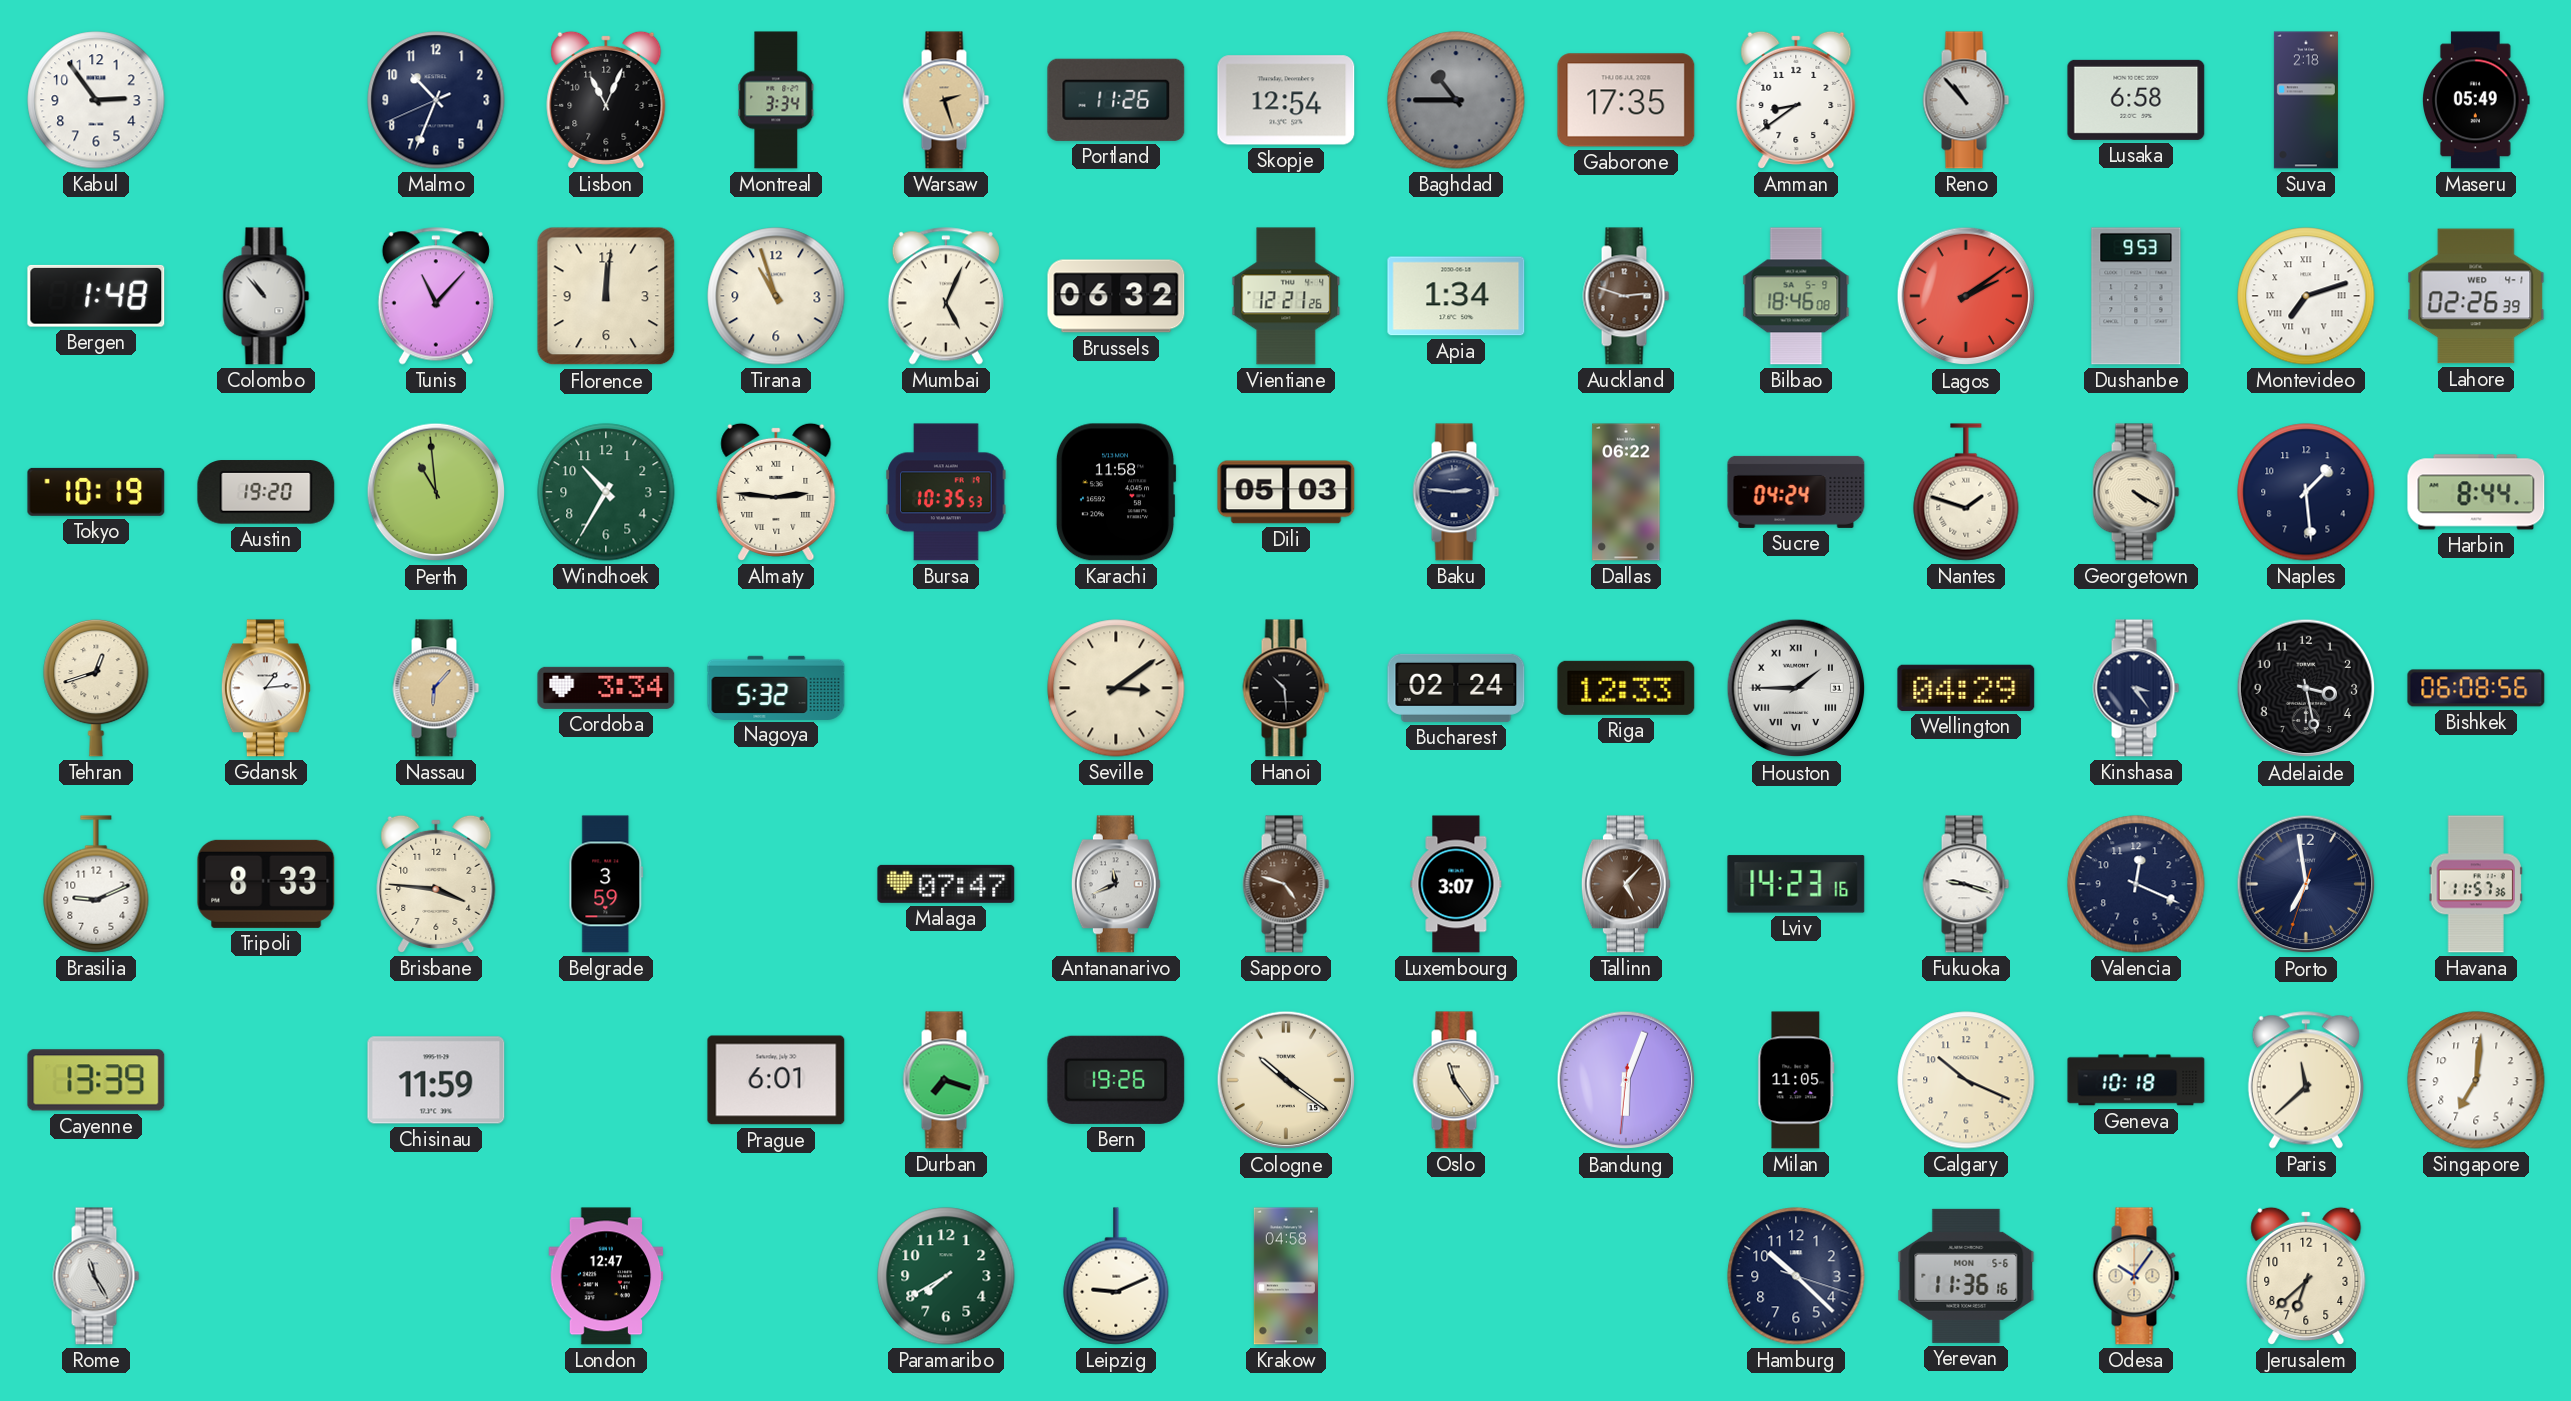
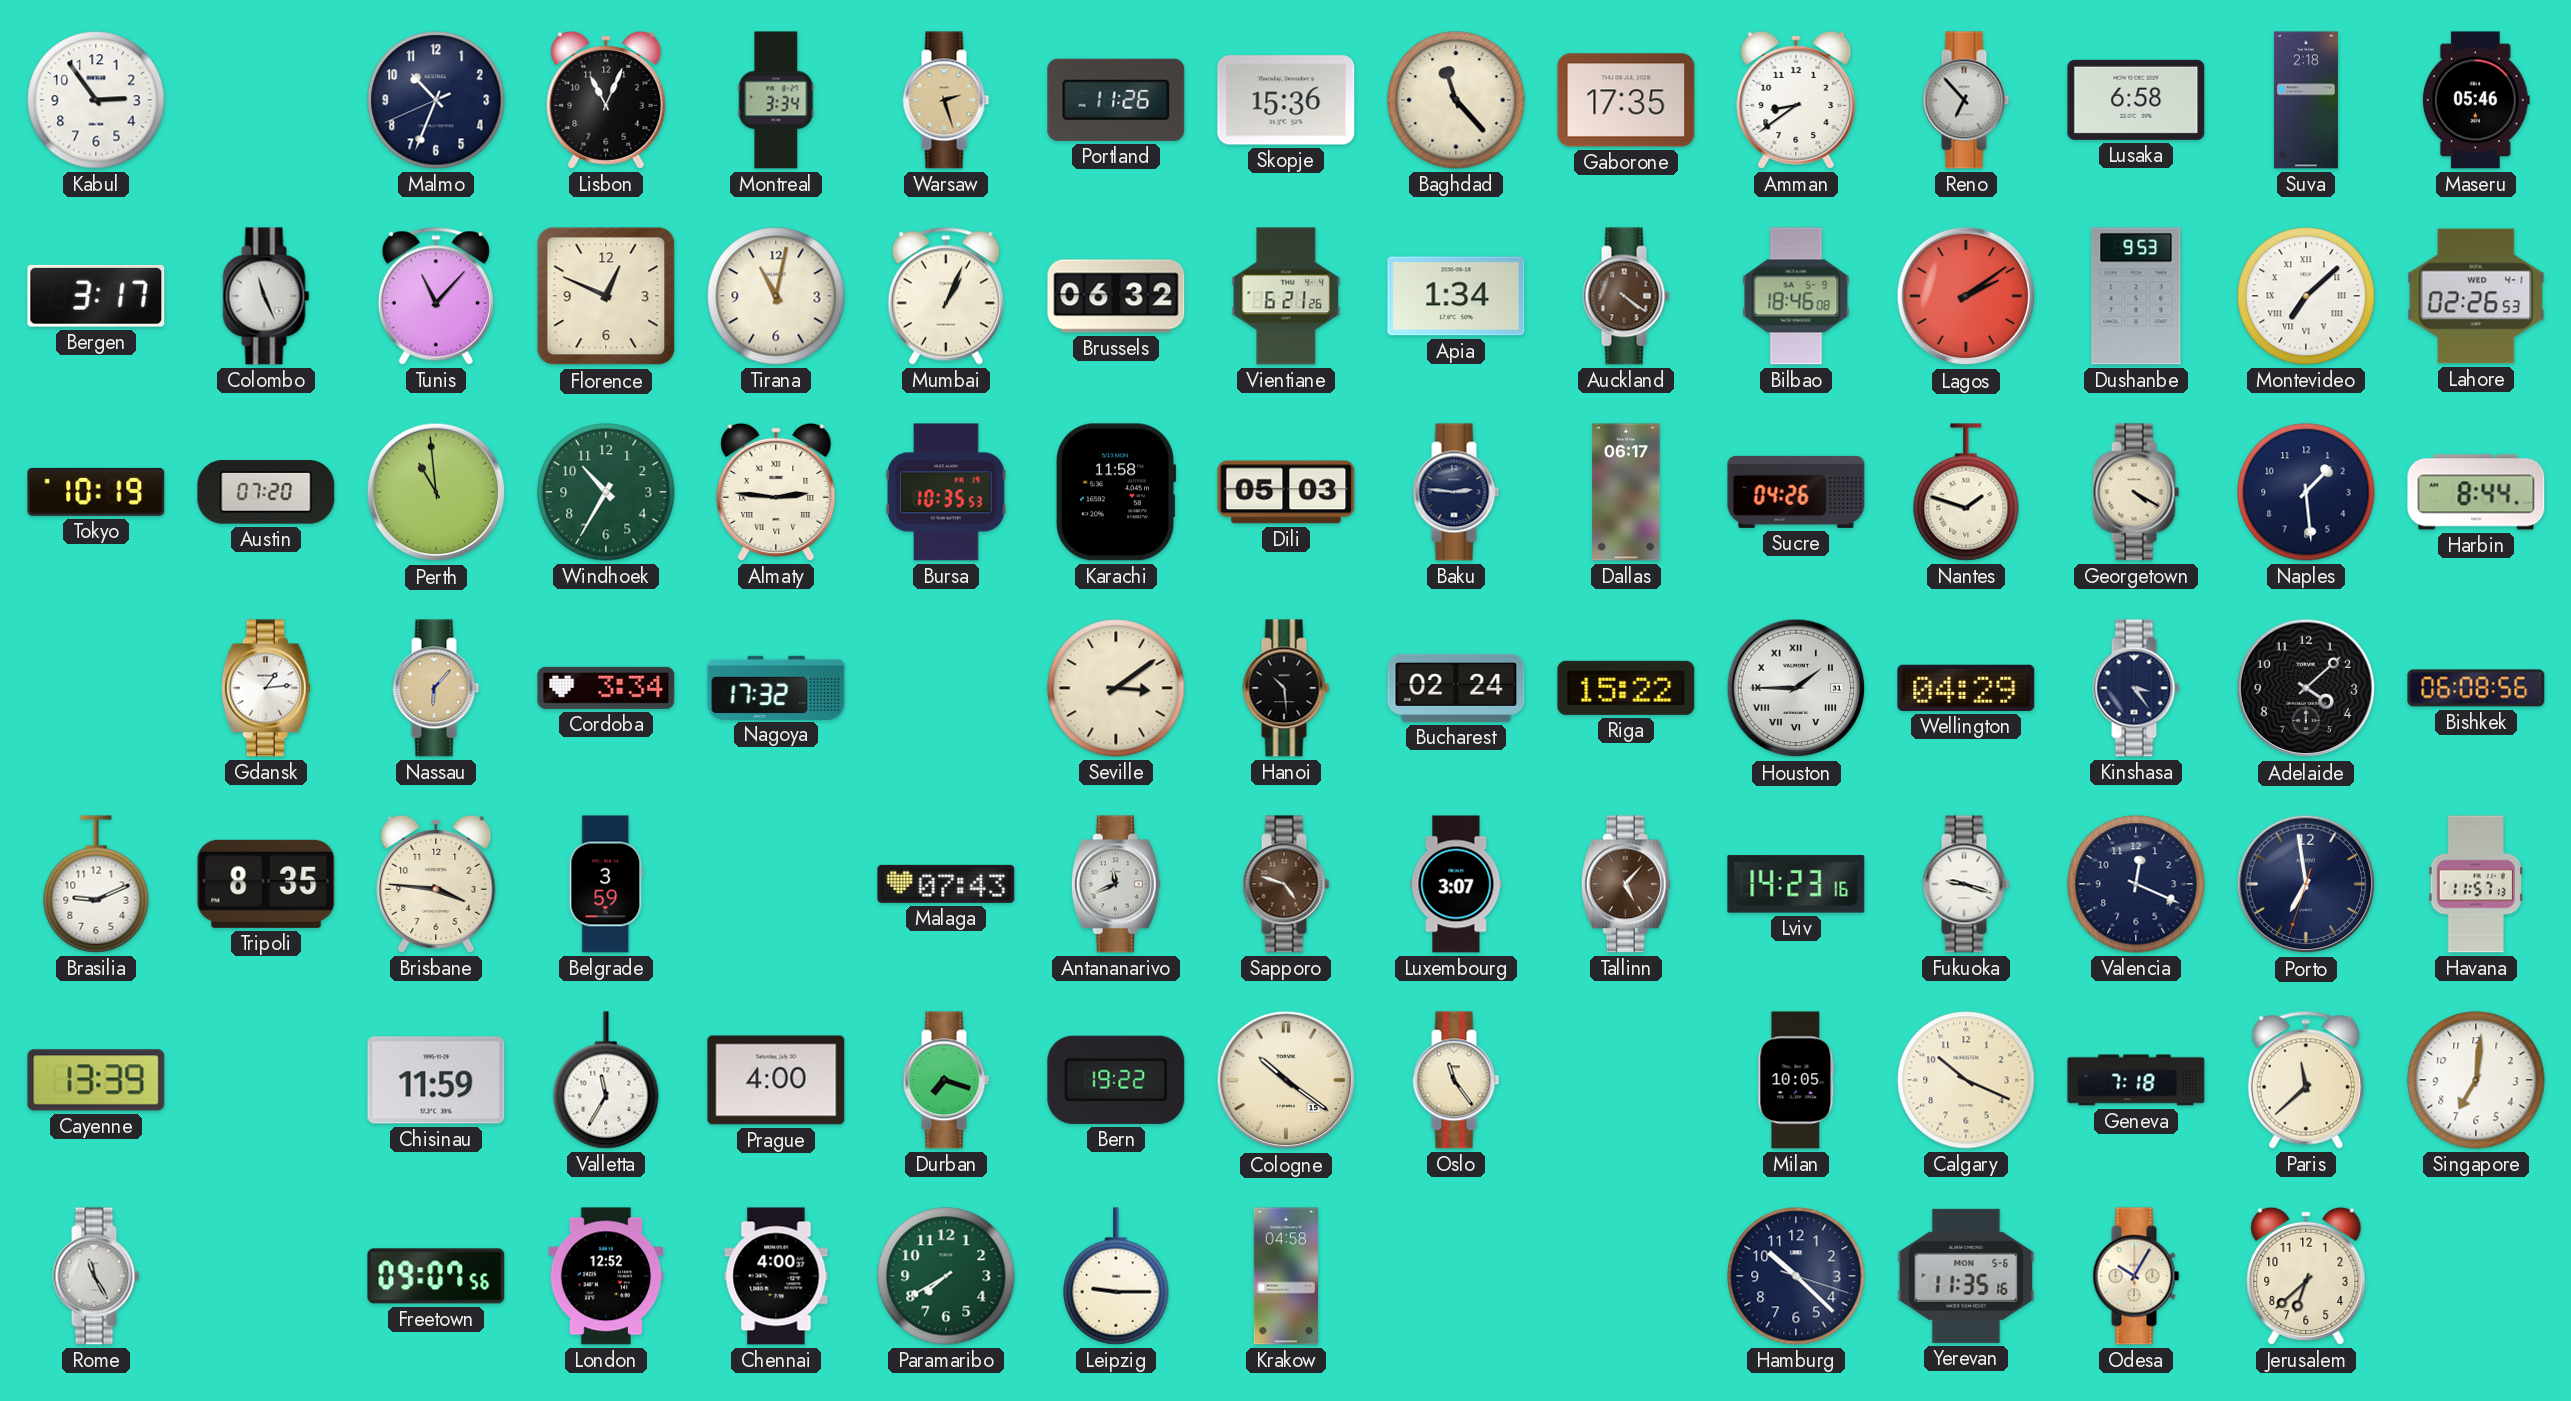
Skopje: 12:54 -> 15:36
Baghdad: 10:45 -> 11:23
Baghdad dial: grey -> cream
Reno: 10:53 -> 6:53
Maseru: 05:49 -> 05:46
Bergen: 1:48 -> 3:17
Colombo: 10:53 -> 11:26
Florence: 12:01 -> 12:49
Tirana: 10:57 -> 11:02
Mumbai: 5:04 -> 1:04
Vientiane: 12:21 -> 6:21
Auckland: 2:48 -> 4:21
Montevideo: 7:12 -> 7:08
Lahore: 02:26:39 -> 02:26:53
Austin: 19:20 -> 07:20
Dallas: 06:22 -> 06:17
Sucre: 04:24 -> 04:26
Tehran: 12:42 -> none
Nagoya: 5:32 -> 17:32
Riga: 12:33 -> 15:22
Adelaide: 3:28 -> 4:08
Tripoli: 8:33 -> 8:35
Malaga: 07:47 -> 07:43
Havana: 11:57:36 -> 11:57:13
Valletta: none -> 11:35
Prague: 6:01 -> 4:00
Bern: 19:26 -> 19:22
Bandung: 6:03 -> none
Milan: 11:05 -> 10:05
Geneva: 10:18 -> 7:18
Freetown: none -> 09:07
London: 12:47 -> 12:52
Chennai: none -> 4:00
Leipzig: 9:11 -> 9:15
Yerevan: 11:36 -> 11:35
Odesa: 10:06 -> 10:05
